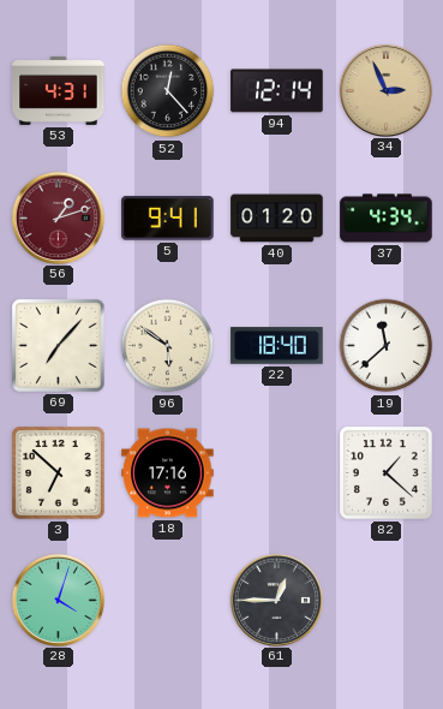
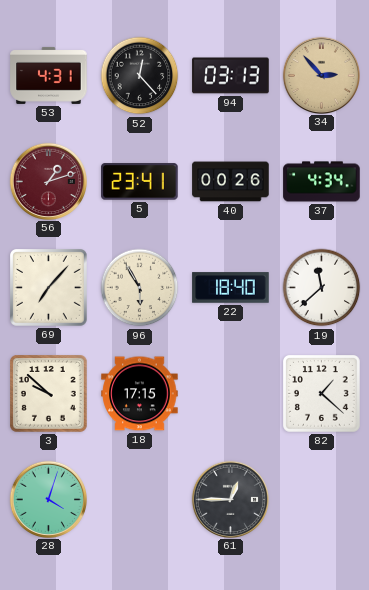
94: 12:14 -> 03:13
34: 2:56 -> 2:53
5: 9:41 -> 23:41
40: 01:20 -> 00:26
96: 5:51 -> 5:55
3: 6:52 -> 9:52
18: 17:16 -> 17:15
